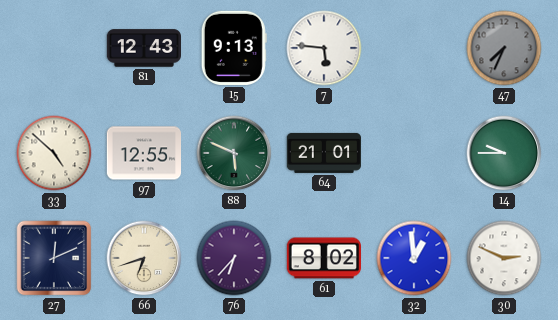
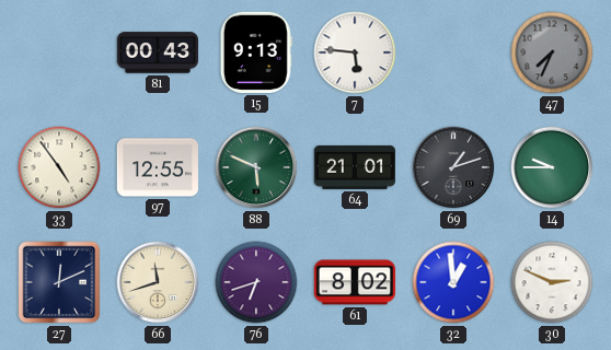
81: 12:43 -> 00:43
33: 4:52 -> 4:54
69: none -> 1:12
66: 6:42 -> 11:42
76: 6:37 -> 6:42
